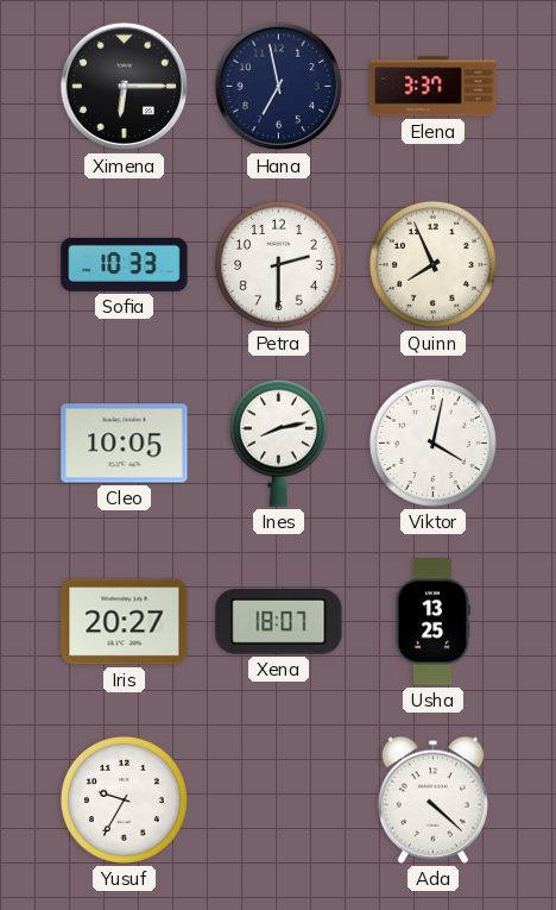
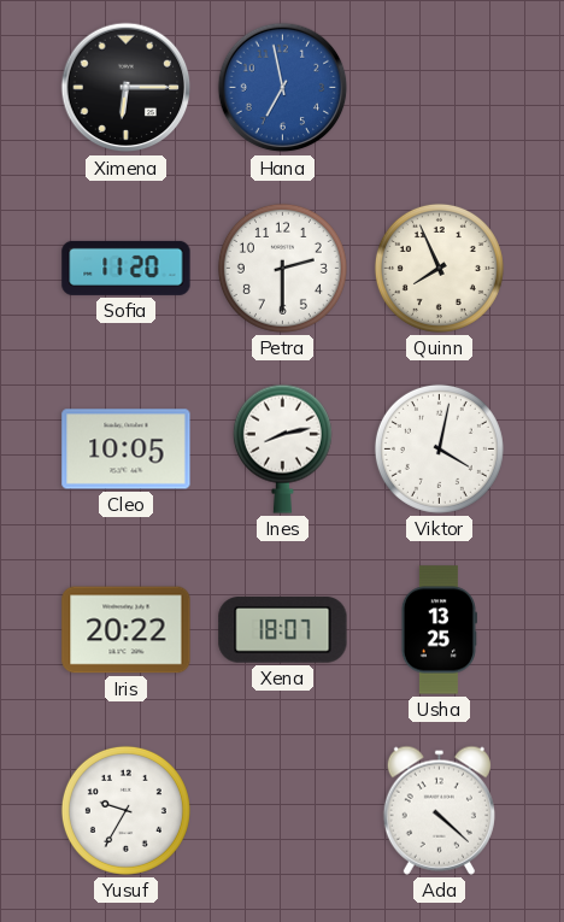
Hana dial: navy -> blue
Elena: 3:37 -> none
Sofia: 10:33 -> 11:20
Iris: 20:27 -> 20:22
